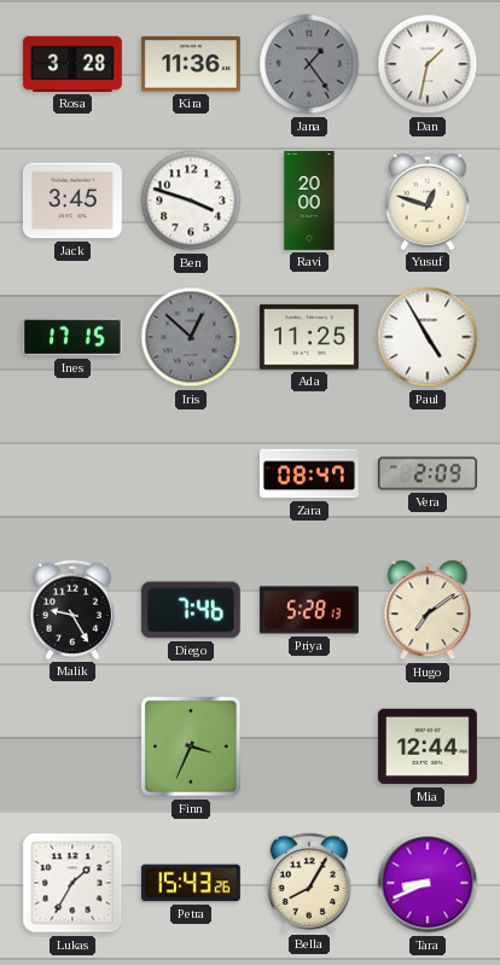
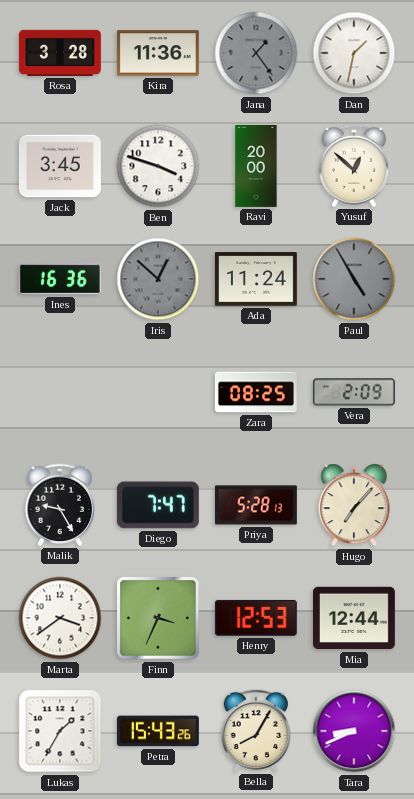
Yusuf: 12:48 -> 12:52
Ines: 17:15 -> 16:36
Ada: 11:25 -> 11:24
Paul dial: white -> grey
Zara: 08:47 -> 08:25
Diego: 7:46 -> 7:47
Hugo: 7:09 -> 7:07
Marta: none -> 3:39
Henry: none -> 12:53
